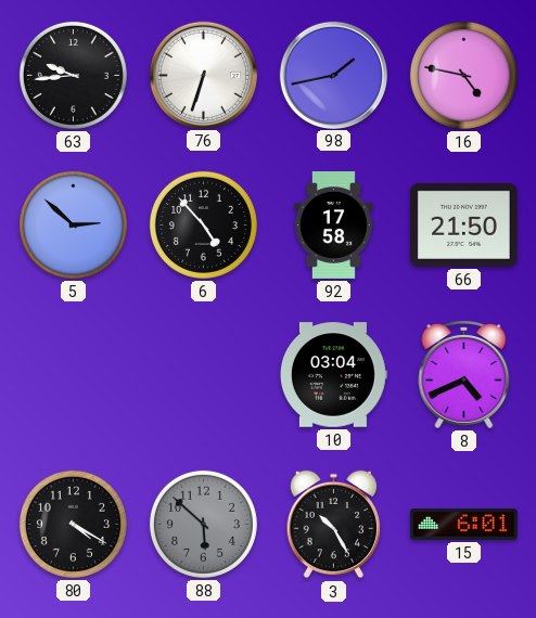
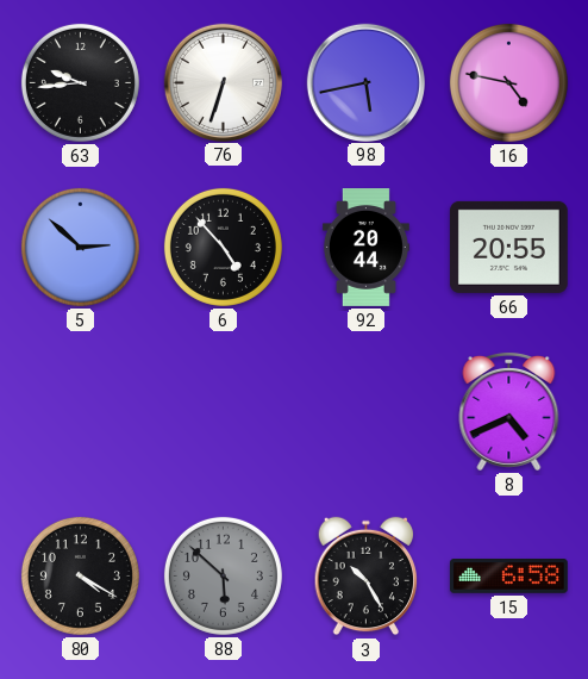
98: 1:43 -> 5:43
92: 17:58 -> 20:44
66: 21:50 -> 20:55
10: 03:04 -> none
15: 6:01 -> 6:58
